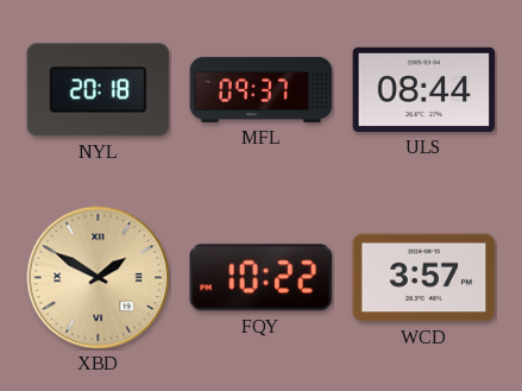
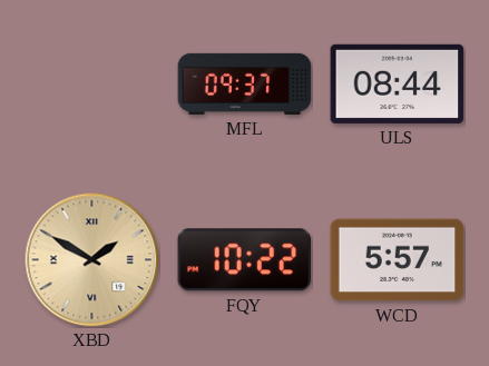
NYL: 20:18 -> none
WCD: 3:57 -> 5:57
